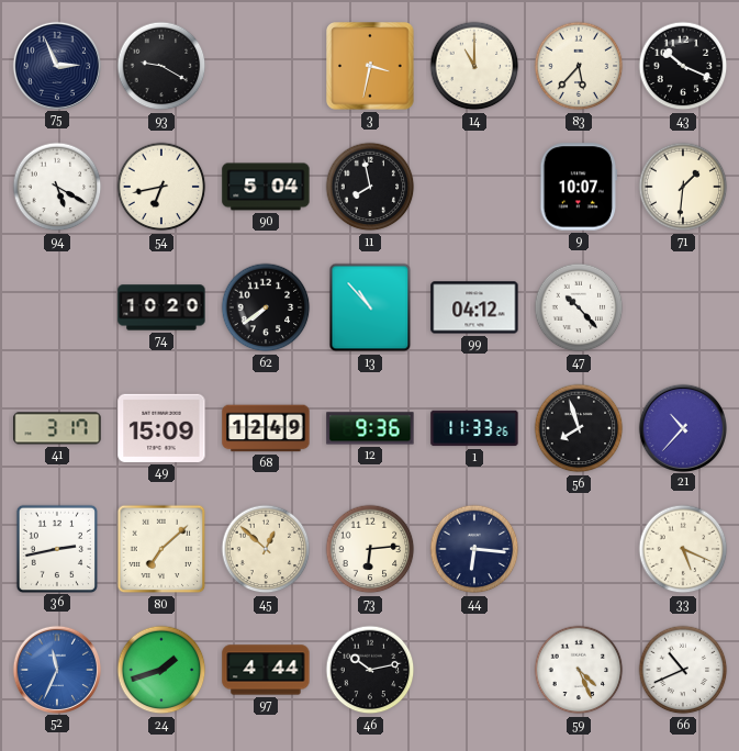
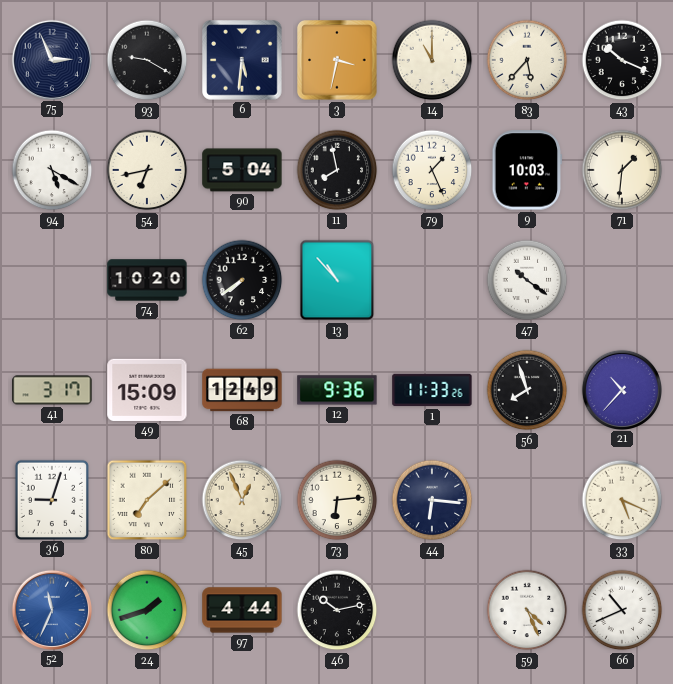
6: none -> 5:31
79: none -> 1:26
9: 10:07 -> 10:03
99: 04:12 -> none
47: 10:23 -> 10:21
36: 2:43 -> 9:03
45: 12:52 -> 12:56
